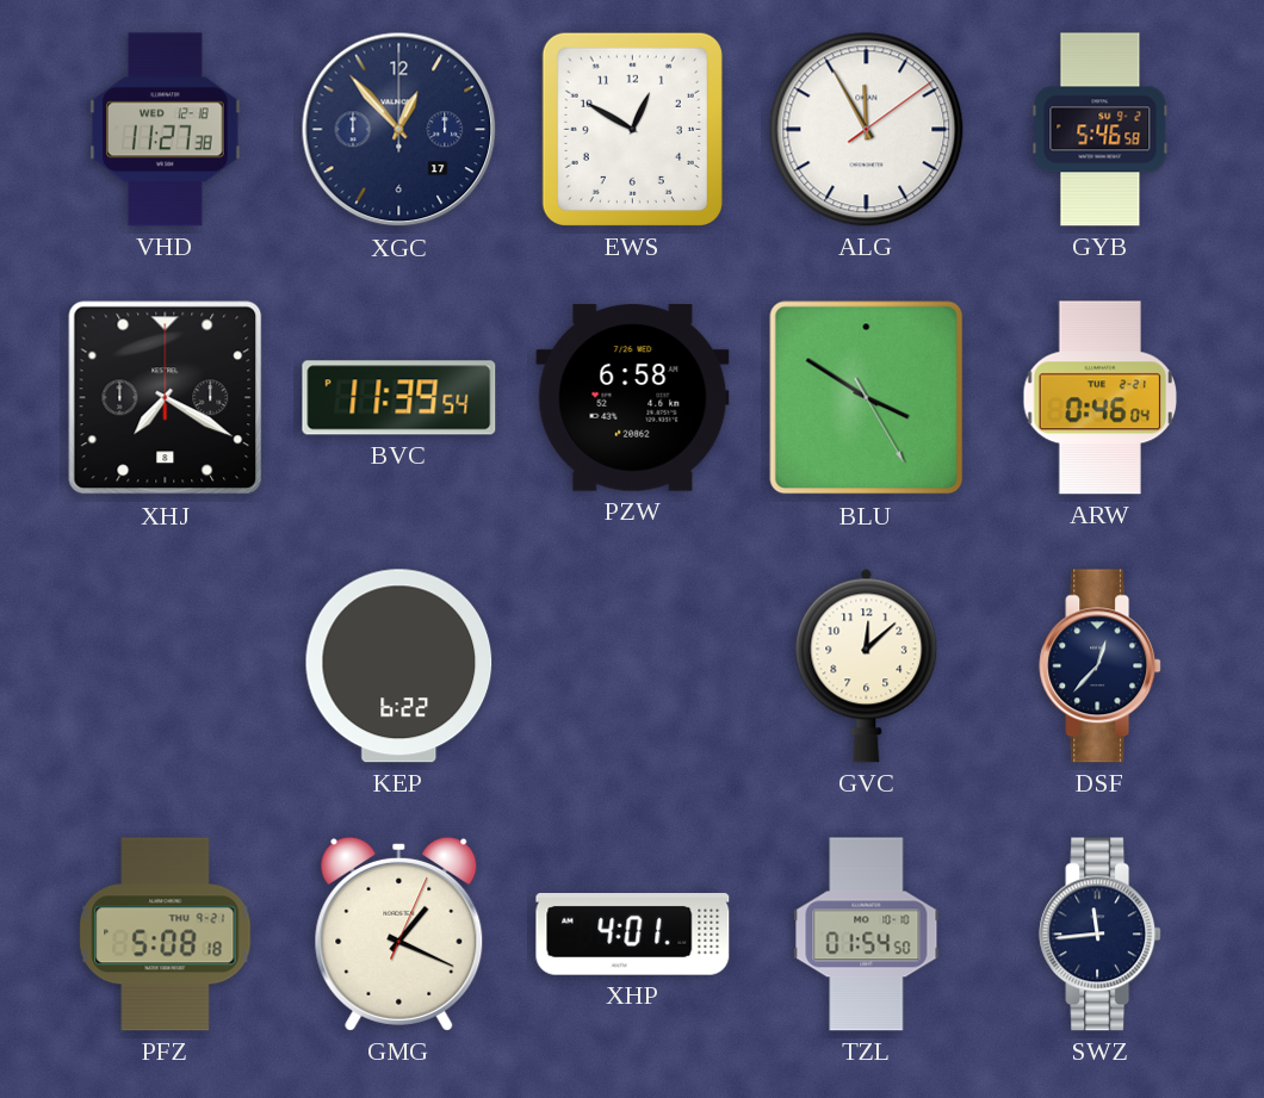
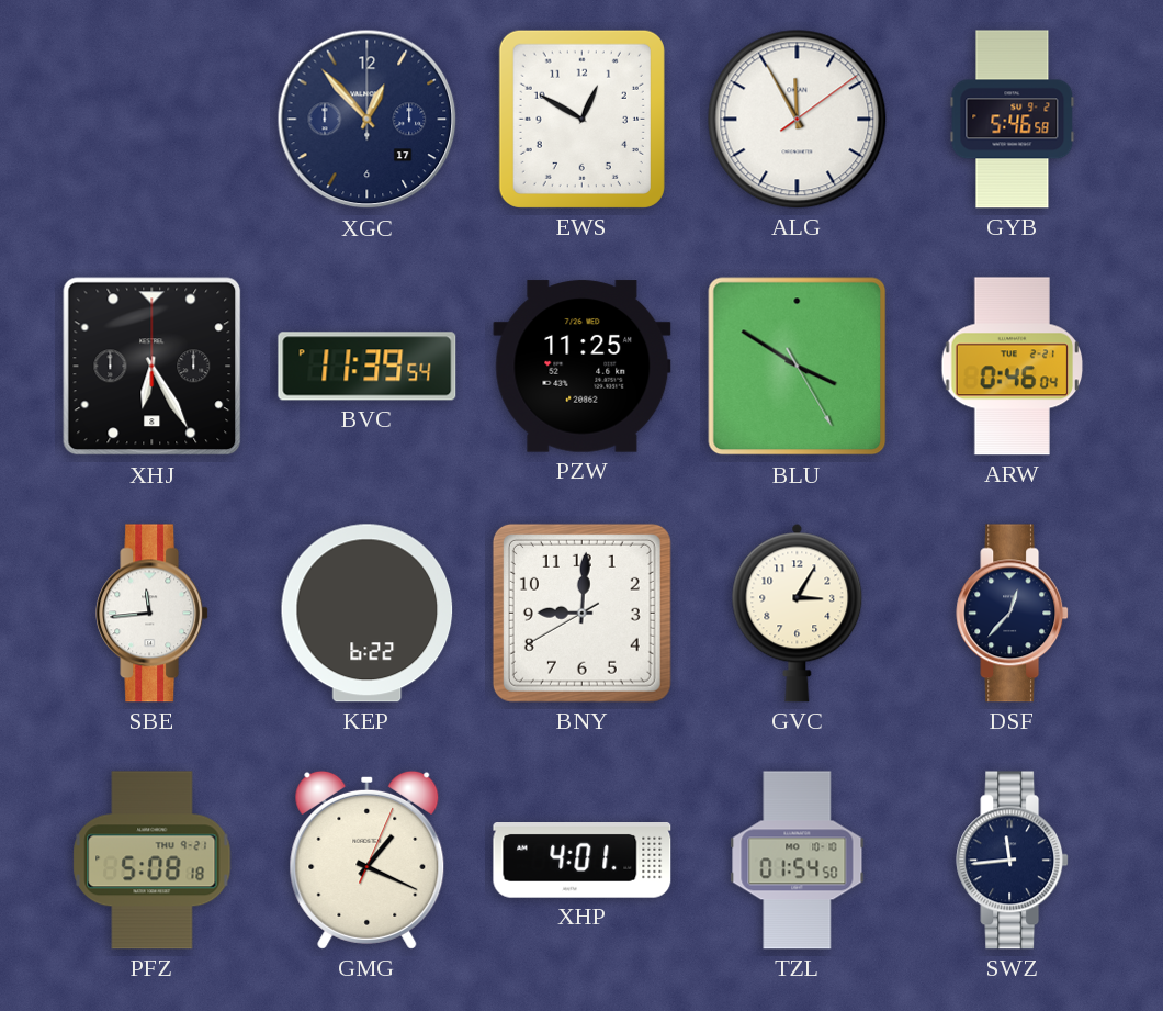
VHD: 11:27 -> none
XHJ: 7:20 -> 6:25
PZW: 6:58 -> 11:25
SBE: none -> 11:44
BNY: none -> 9:00
GVC: 12:08 -> 3:05
